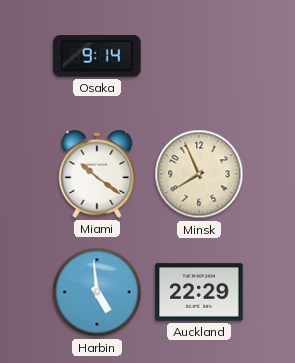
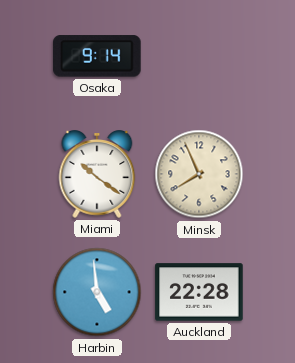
Auckland: 22:29 -> 22:28
